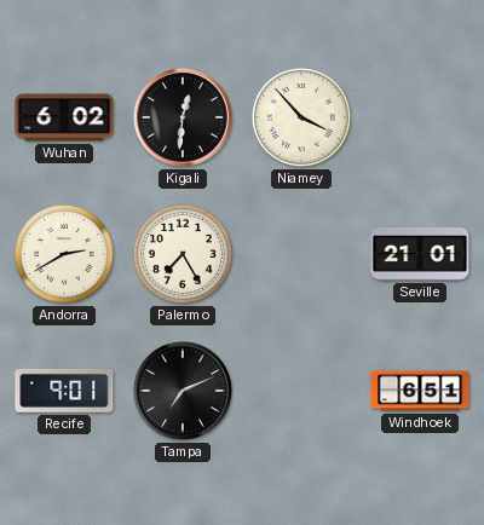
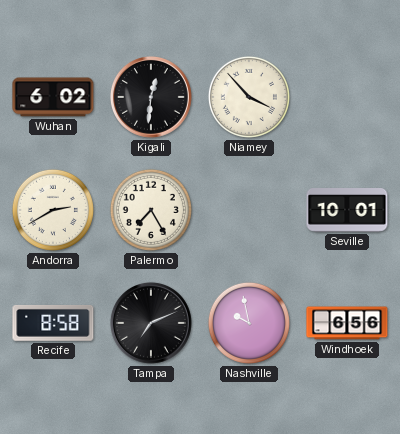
Seville: 21:01 -> 10:01
Recife: 9:01 -> 8:58
Nashville: none -> 9:58
Windhoek: 6:51 -> 6:56
